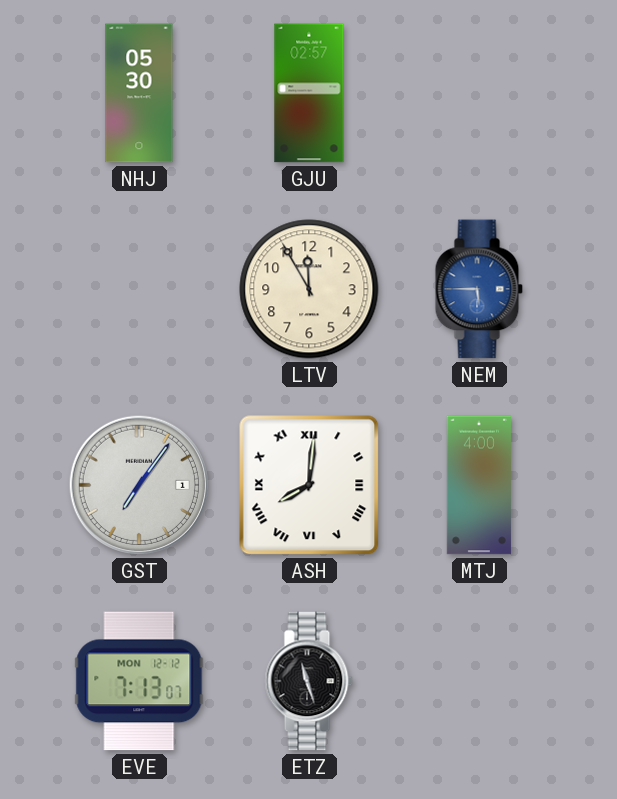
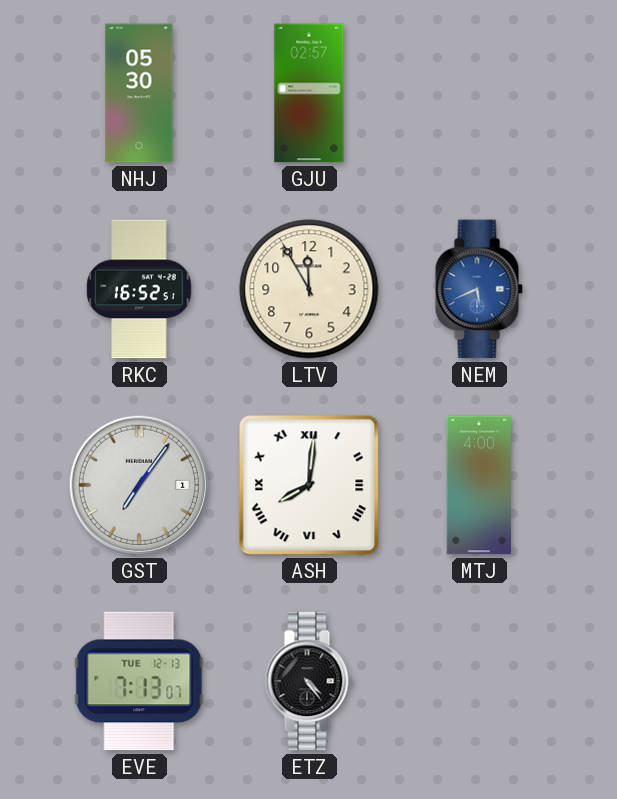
RKC: none -> 16:52
NEM: 5:45 -> 5:41
EVE date: MON 12-12 -> TUE 12-13
ETZ: 11:27 -> 4:24
